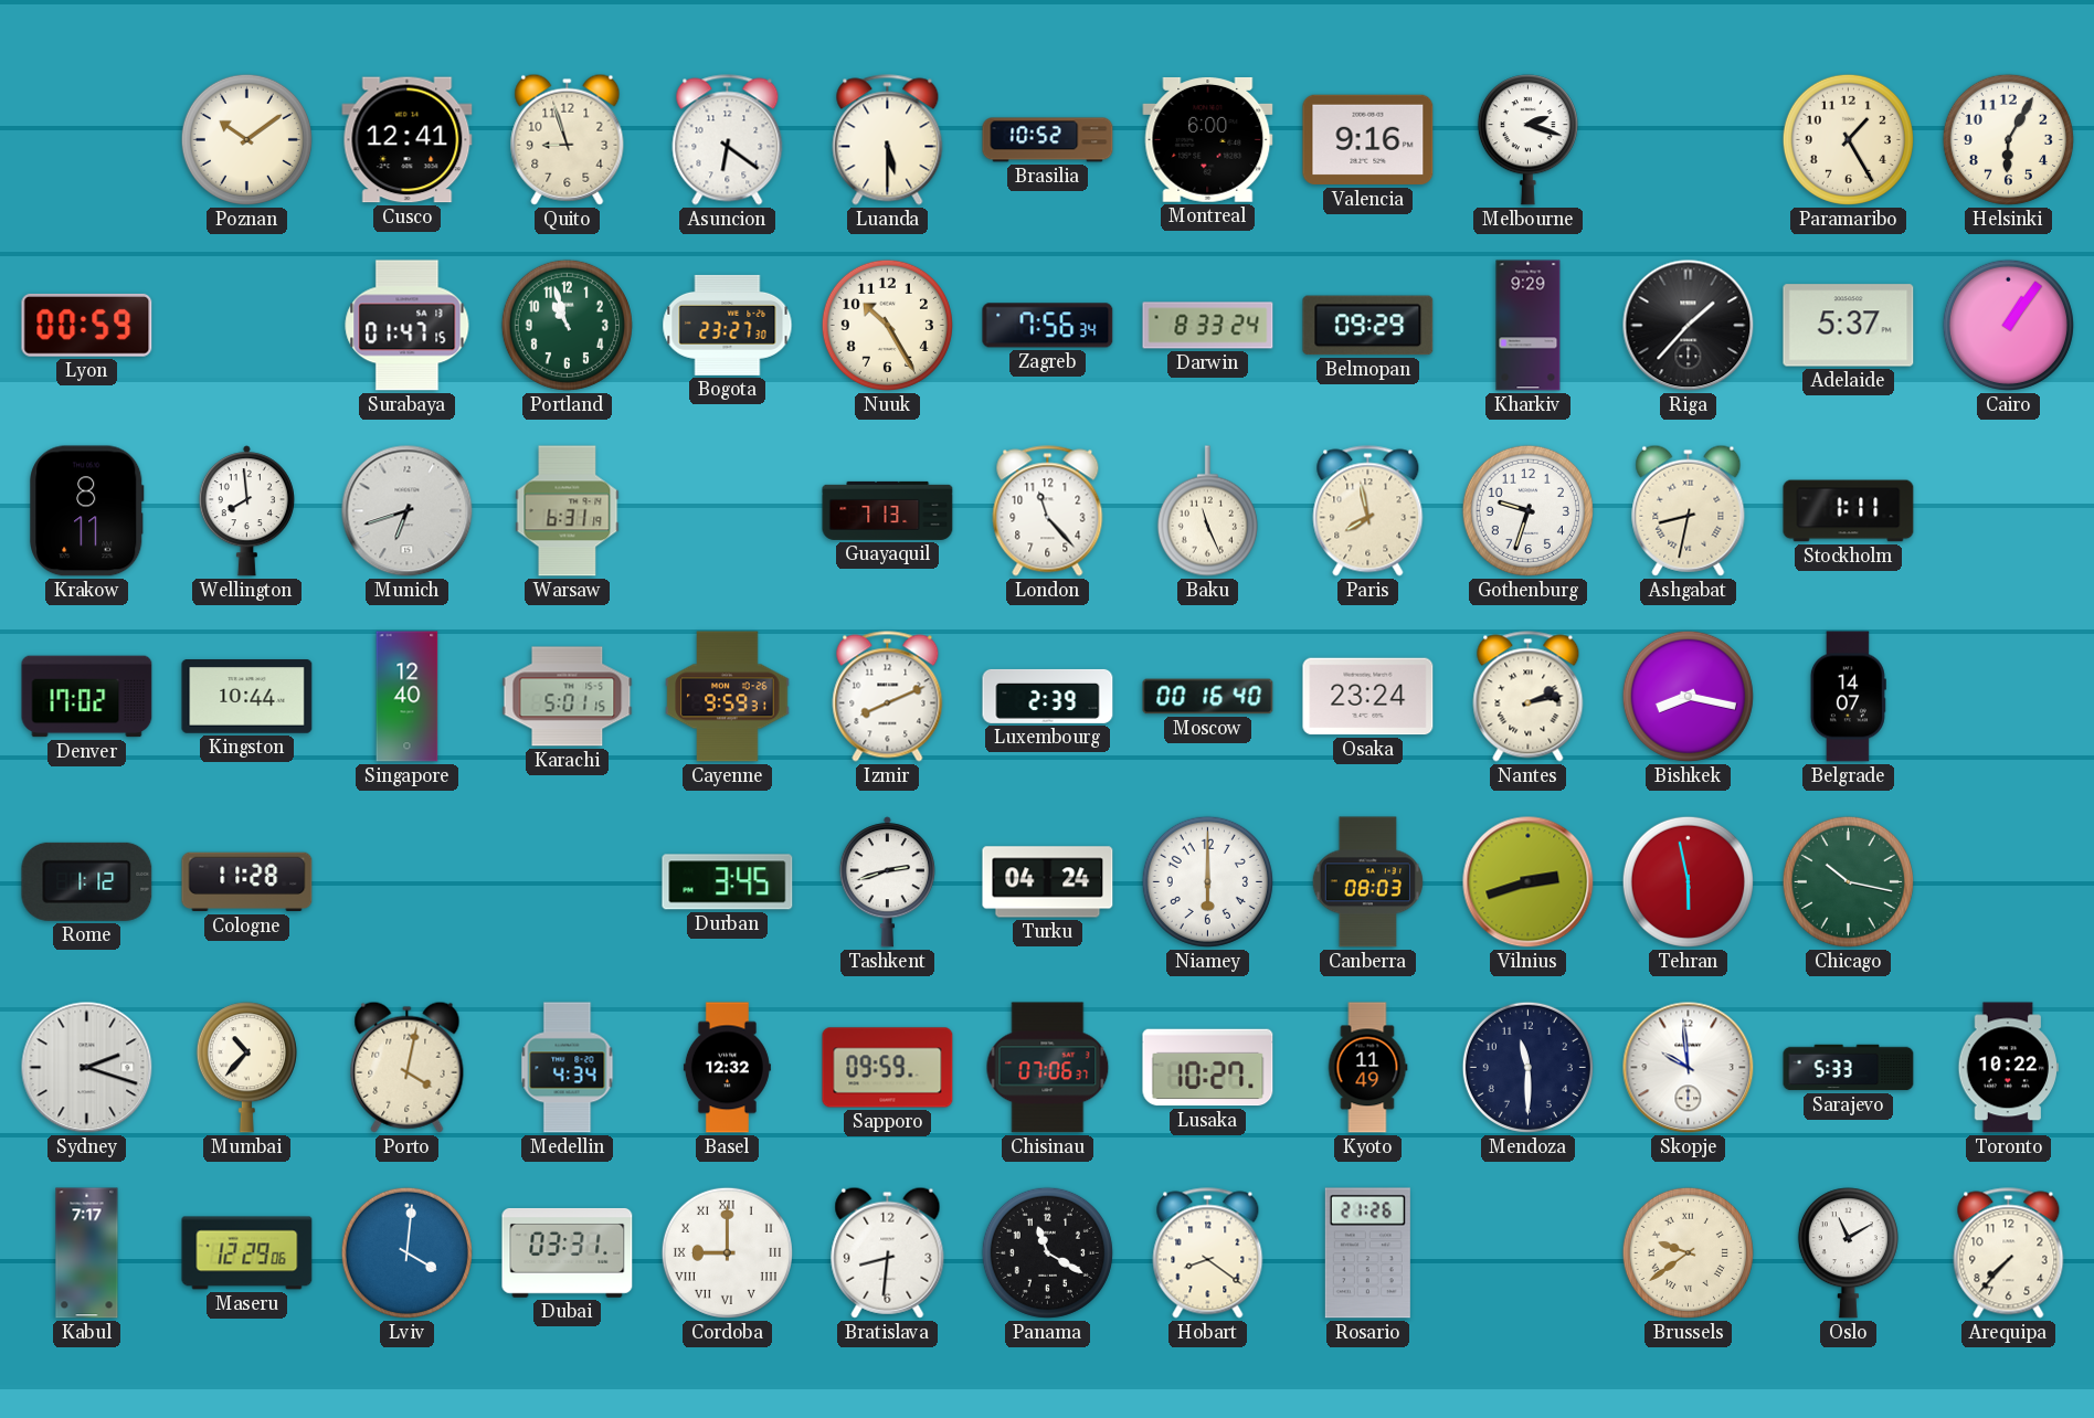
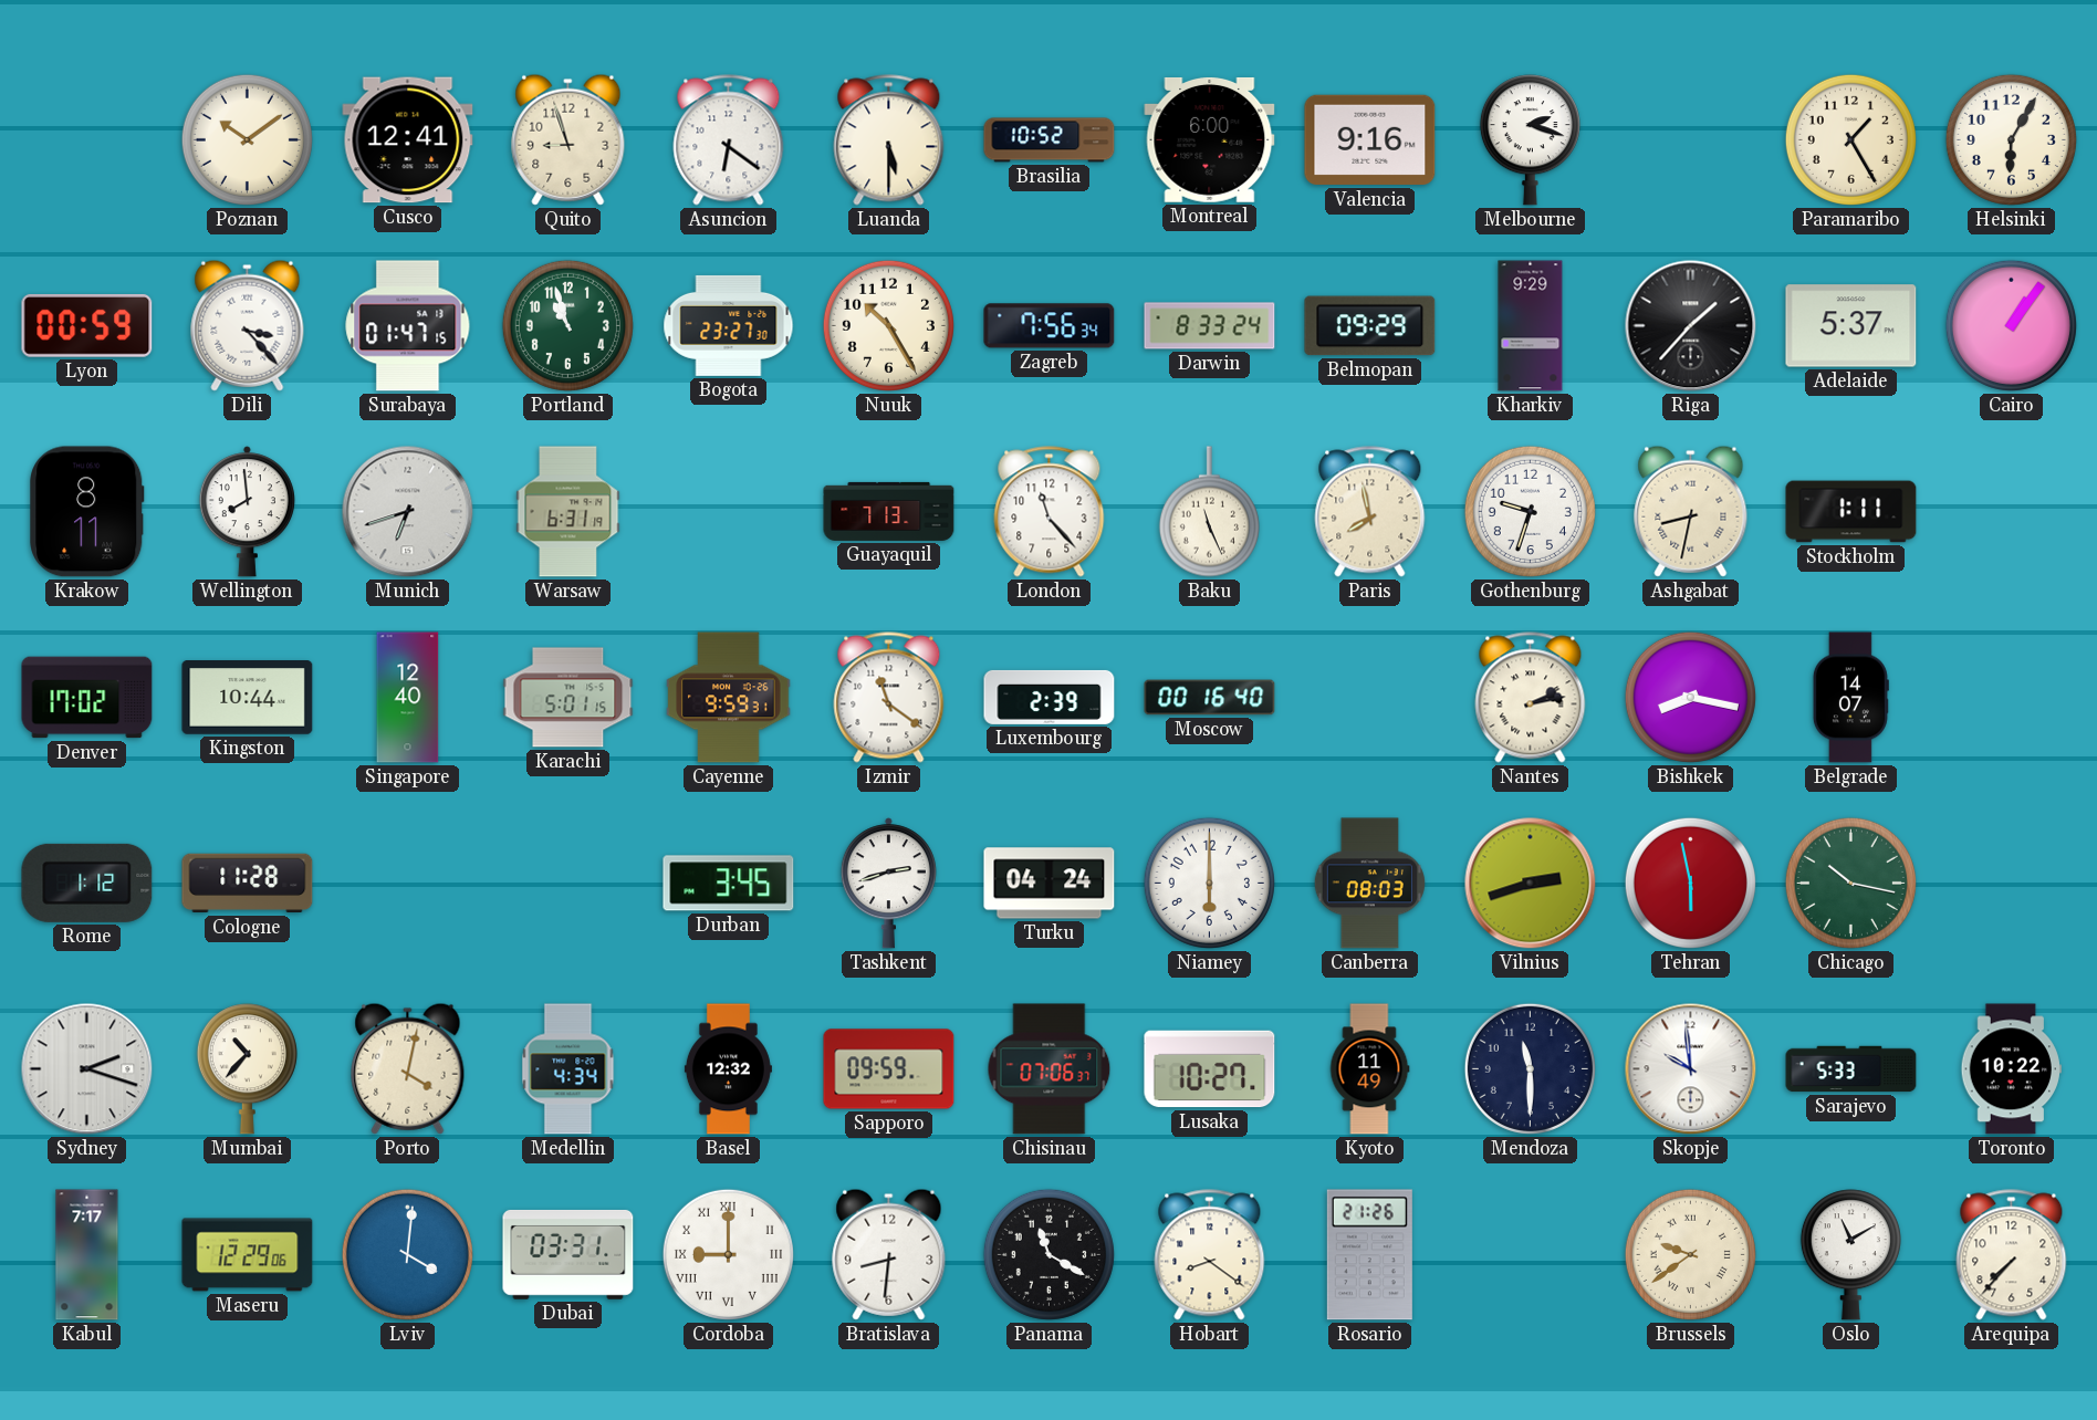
Dili: none -> 3:23
Izmir: 8:11 -> 11:21
Osaka: 23:24 -> none
